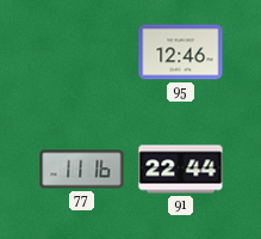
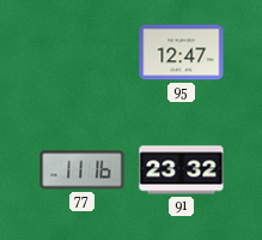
95: 12:46 -> 12:47
91: 22:44 -> 23:32
